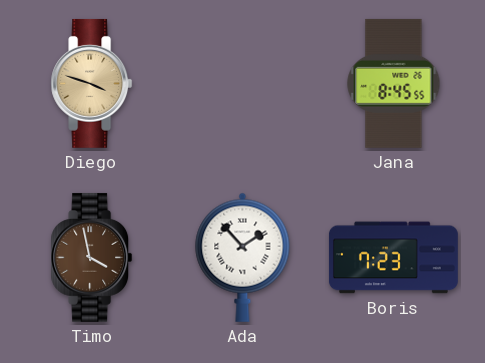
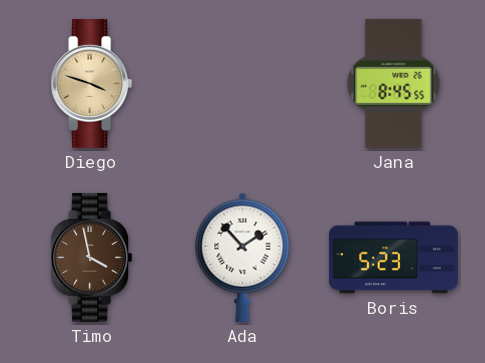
Boris: 7:23 -> 5:23
